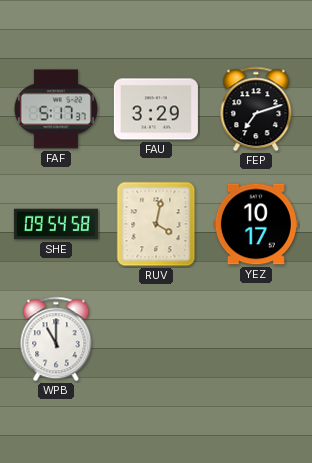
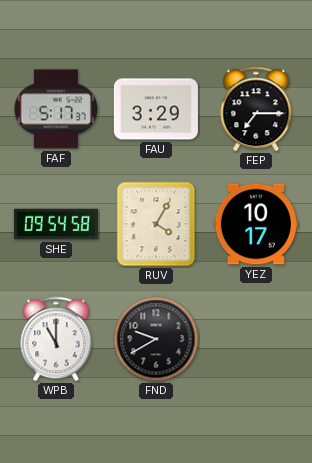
FEP: 7:12 -> 7:15
RUV: 4:02 -> 4:05
FND: none -> 9:40
